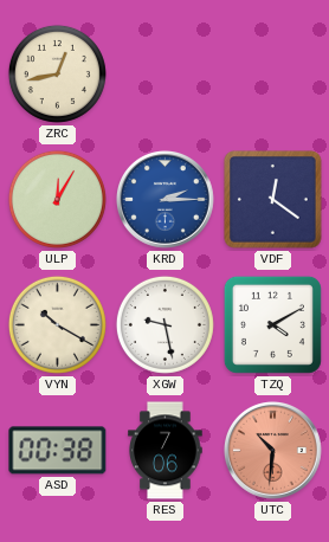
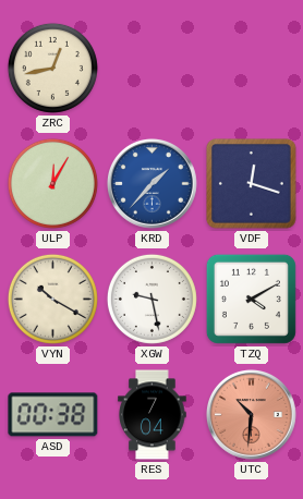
KRD: 2:15 -> 1:37
VDF: 12:21 -> 12:18
RES: 7:06 -> 7:04
